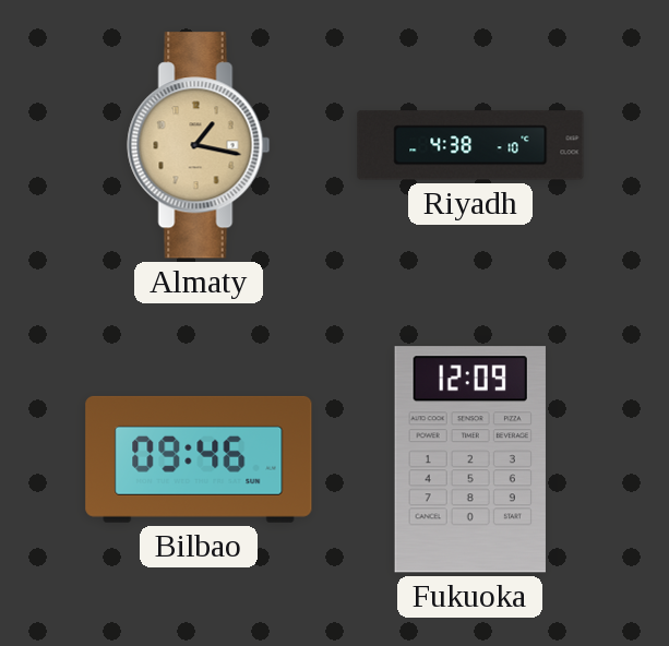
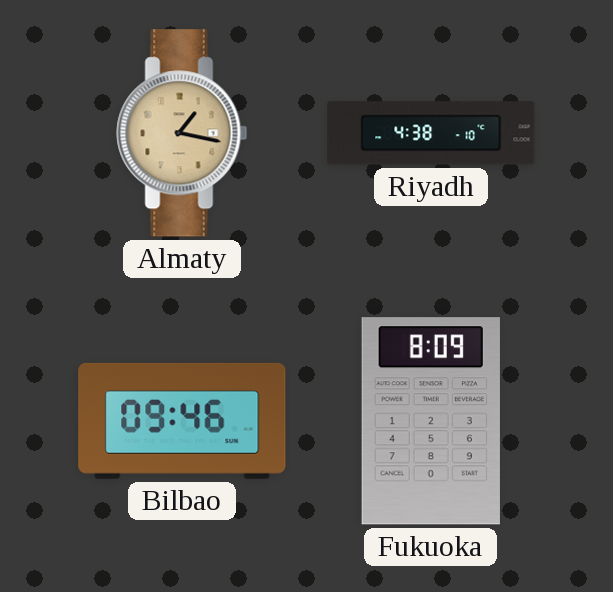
Fukuoka: 12:09 -> 8:09
